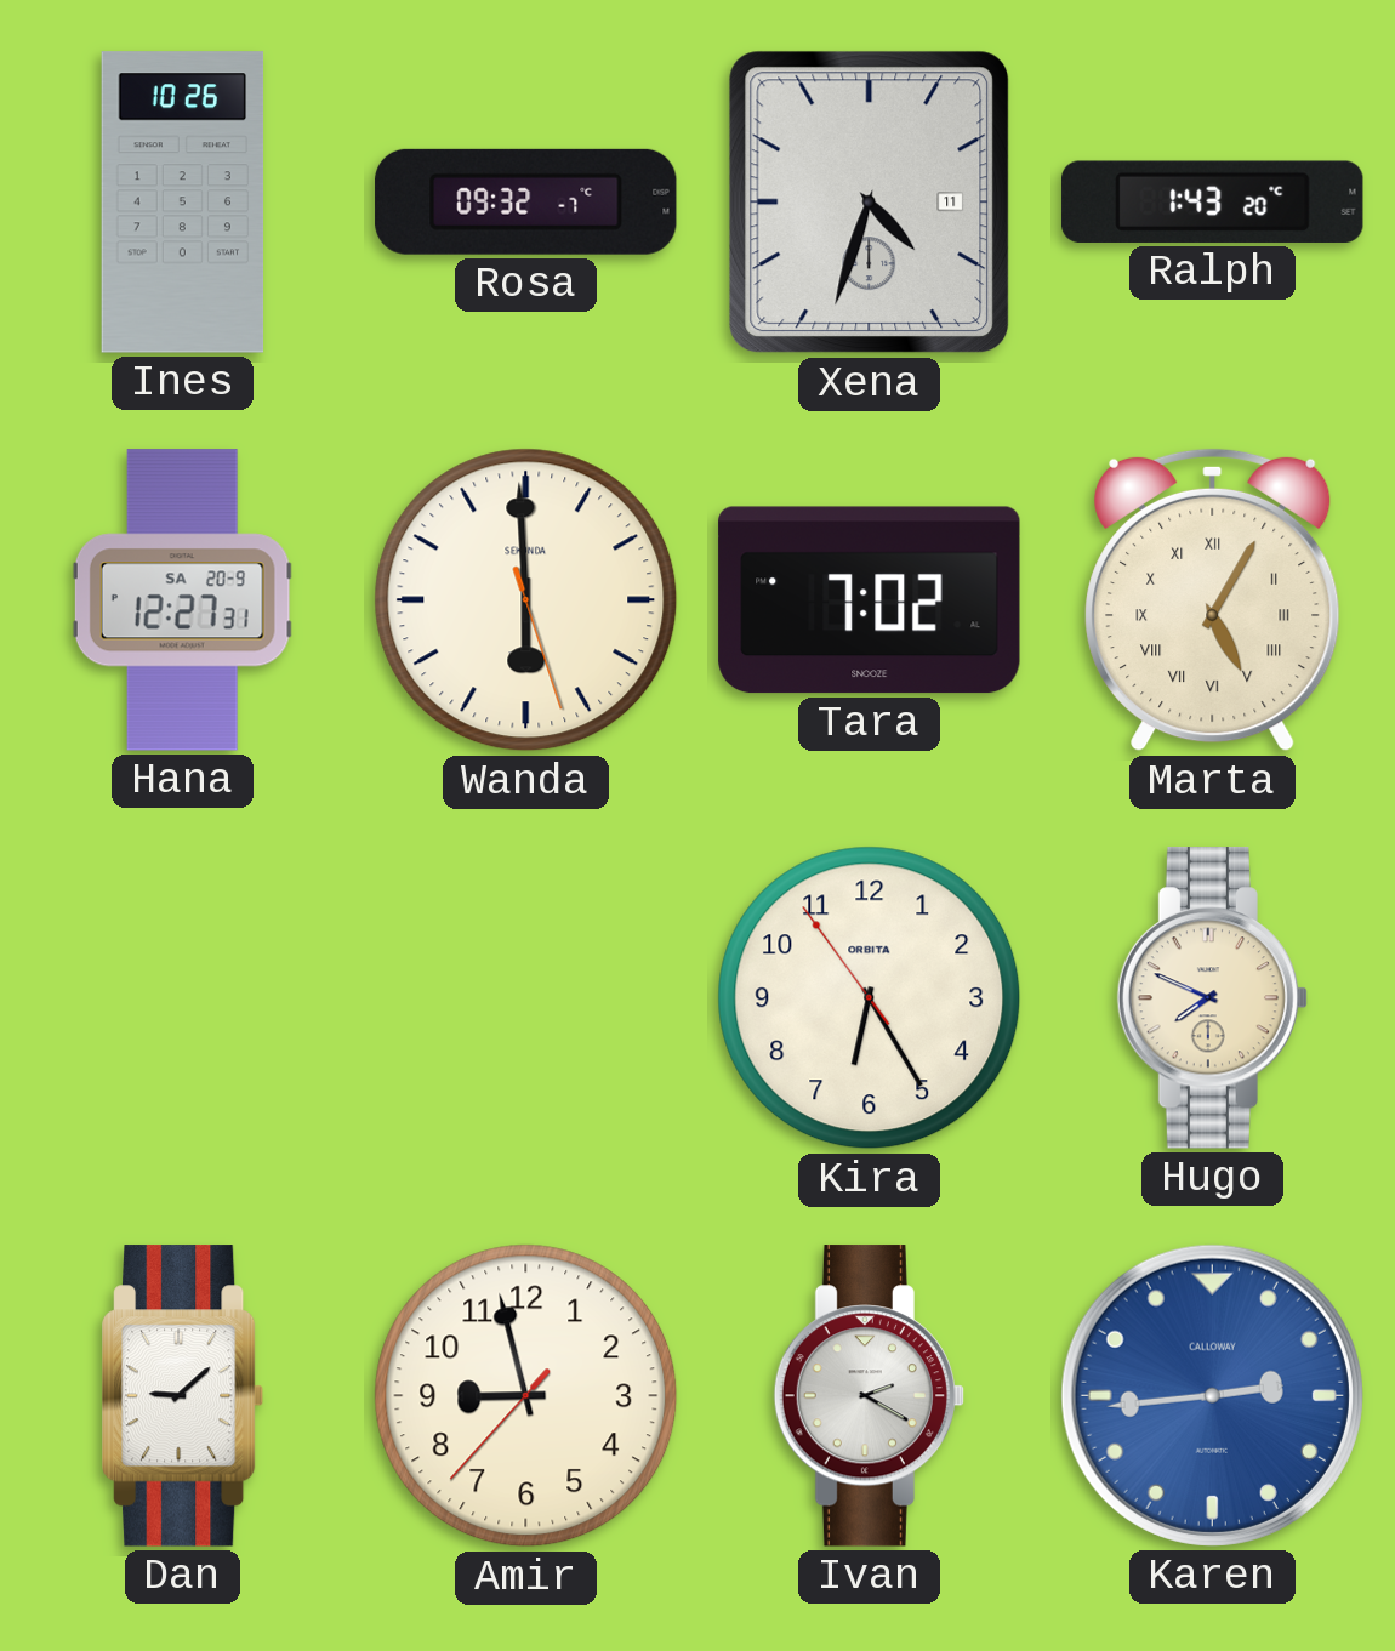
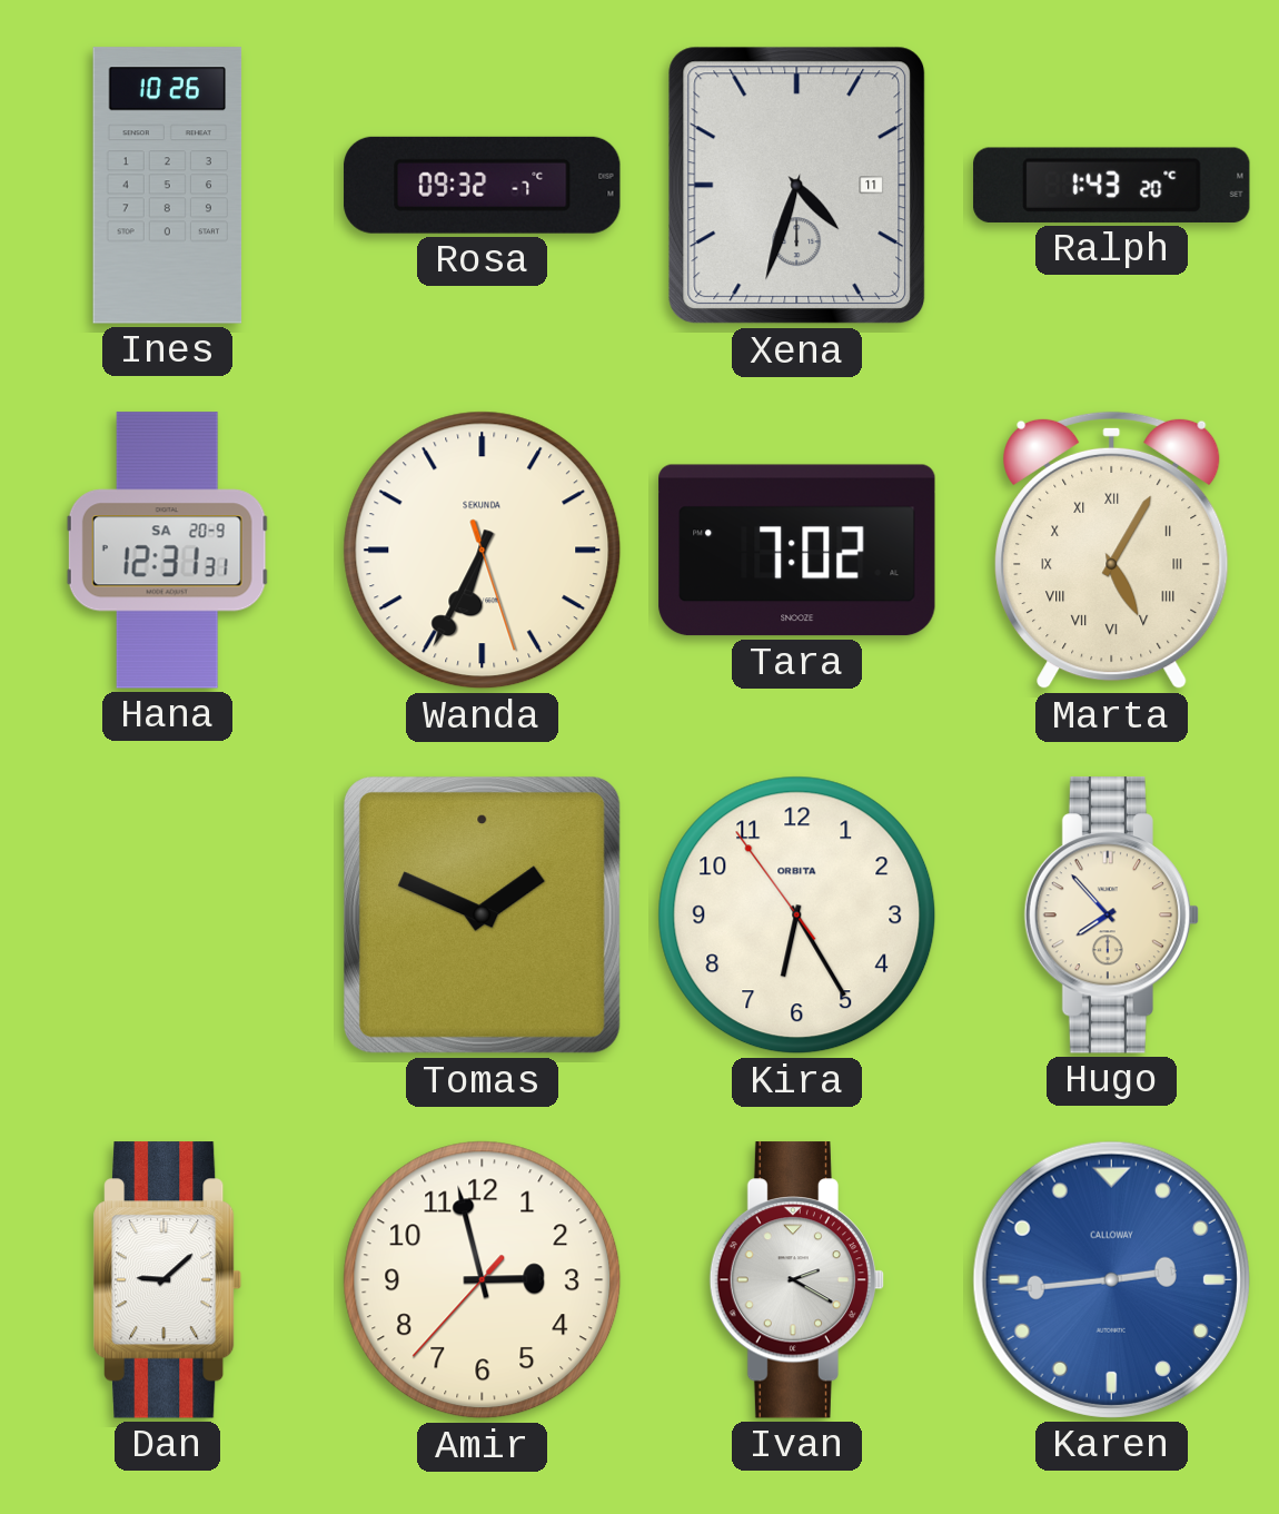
Hana: 12:27 -> 12:31
Wanda: 5:59 -> 6:34
Tomas: none -> 1:49
Hugo: 7:49 -> 7:53
Amir: 8:57 -> 2:57
